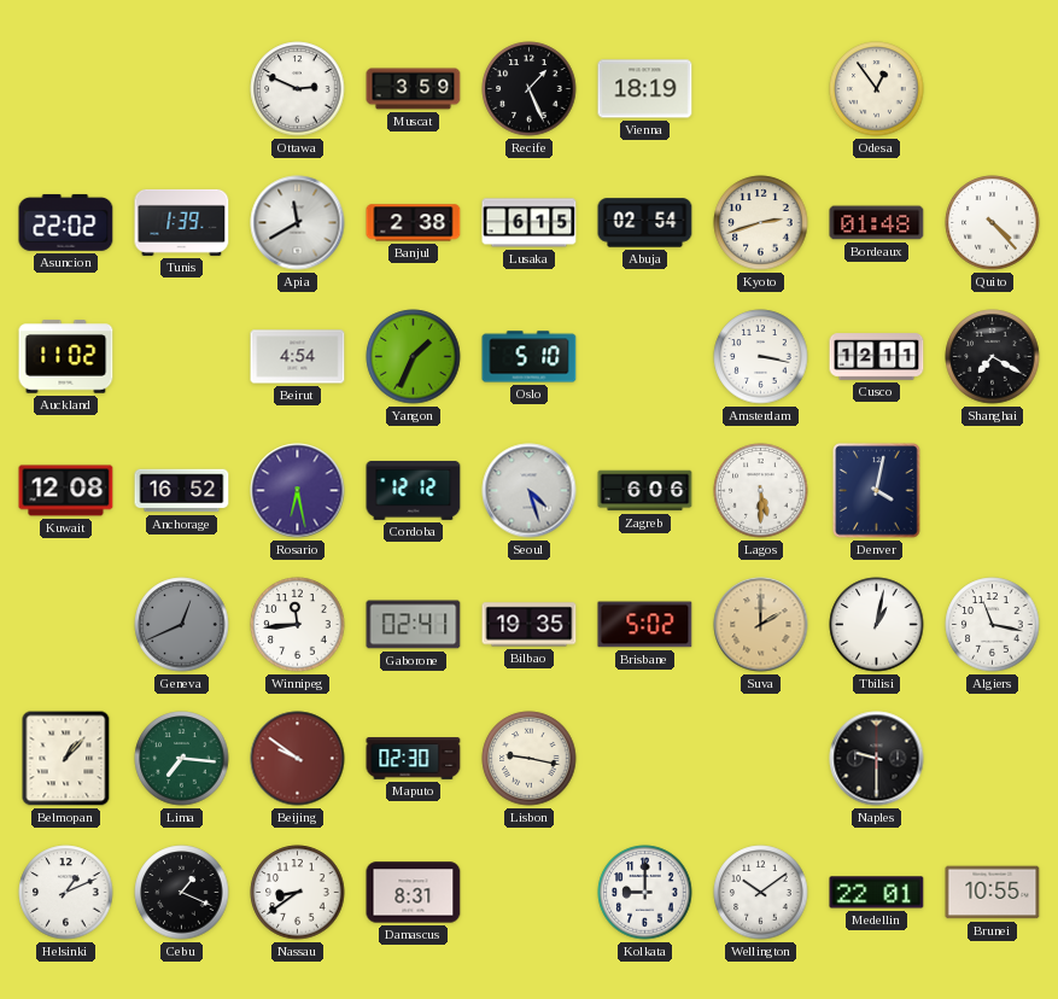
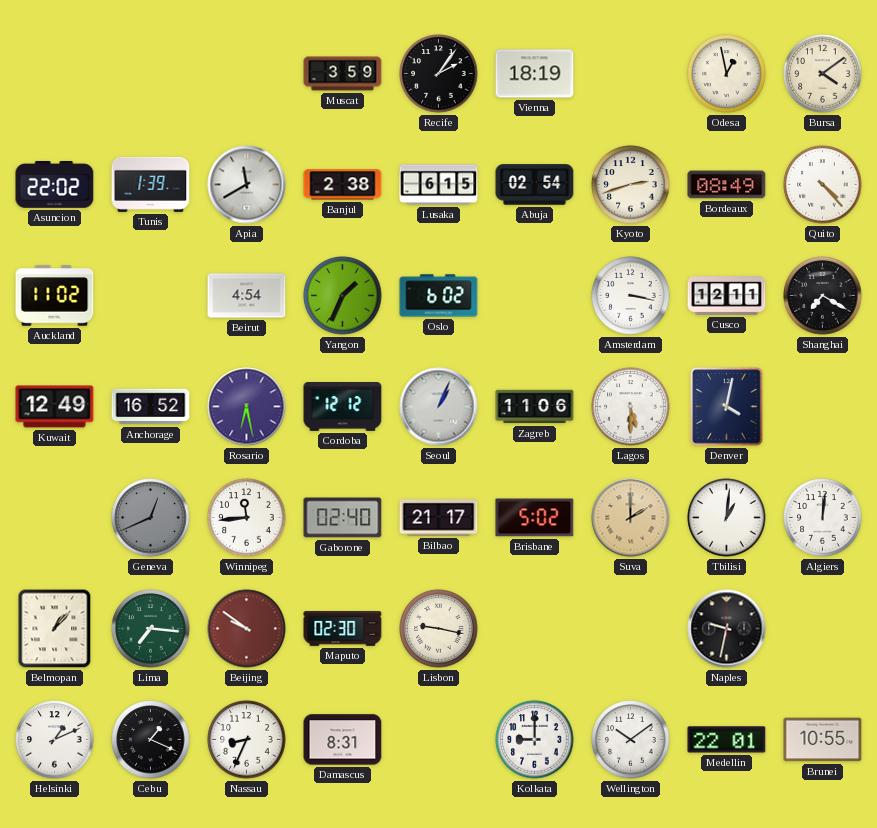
Ottawa: 2:49 -> none
Recife: 1:26 -> 2:06
Odesa: 12:54 -> 12:58
Bursa: none -> 4:09
Bordeaux: 01:48 -> 08:49
Oslo: 5:10 -> 6:02
Kuwait: 12:08 -> 12:49
Seoul: 4:27 -> 1:04
Zagreb: 6:06 -> 11:06
Gaborone: 02:41 -> 02:40
Bilbao: 19:35 -> 21:17
Tbilisi: 1:02 -> 1:01
Algiers: 11:17 -> 12:01
Naples: 9:30 -> 9:32
Nassau: 8:39 -> 8:34
